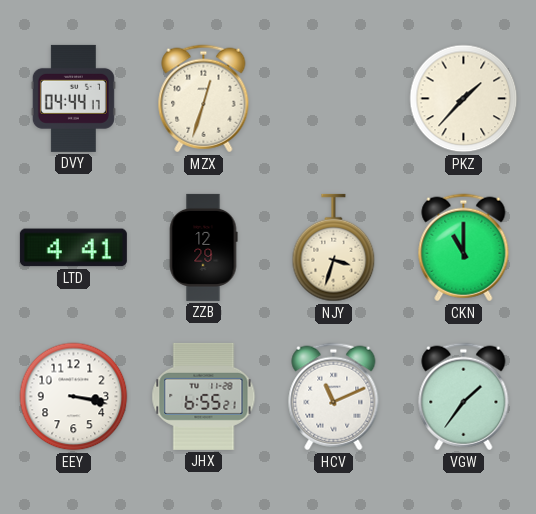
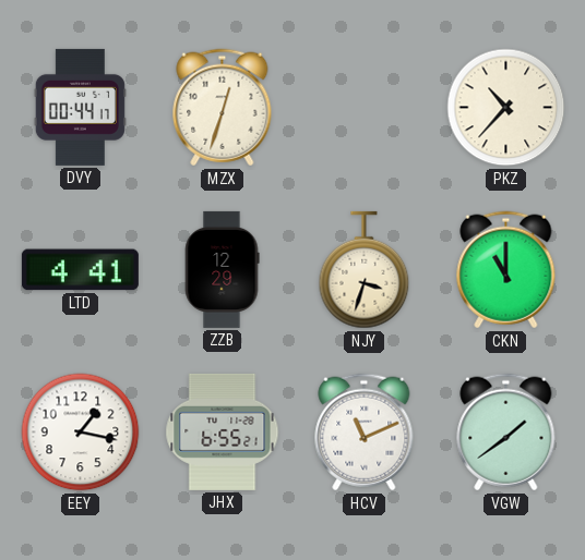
DVY: 04:44 -> 00:44
PKZ: 1:37 -> 10:37
EEY: 3:17 -> 1:17
VGW: 1:36 -> 1:39
